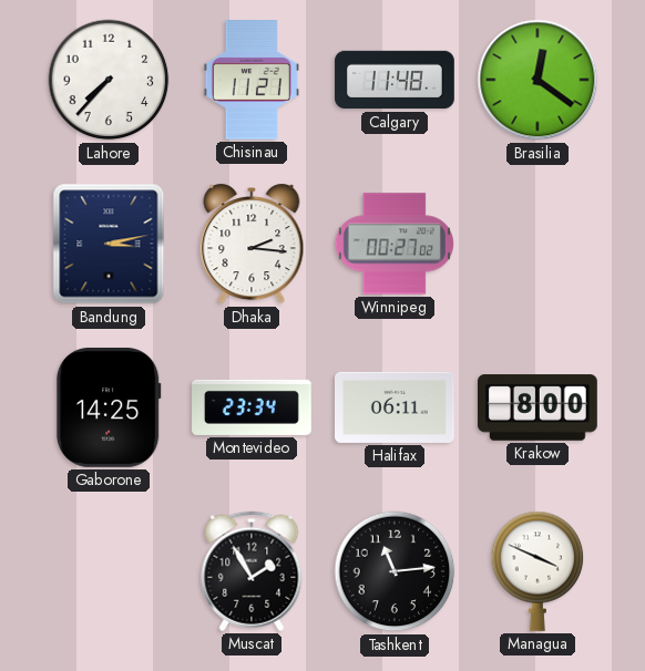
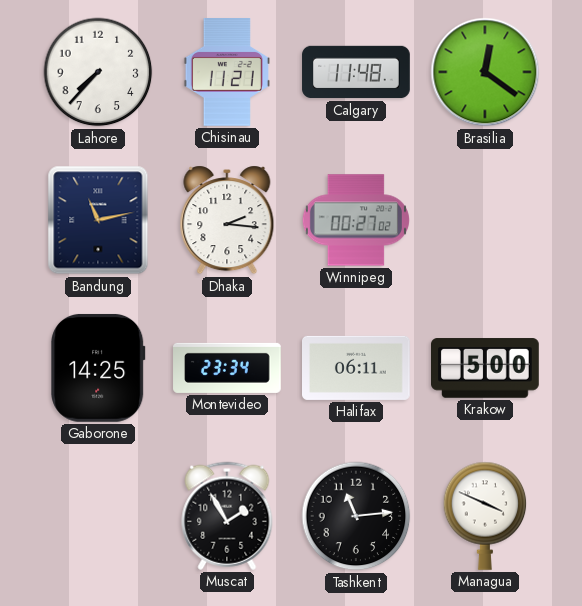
Bandung: 3:13 -> 11:13
Krakow: 8:00 -> 5:00
